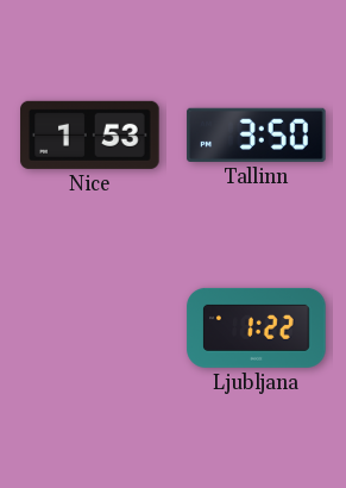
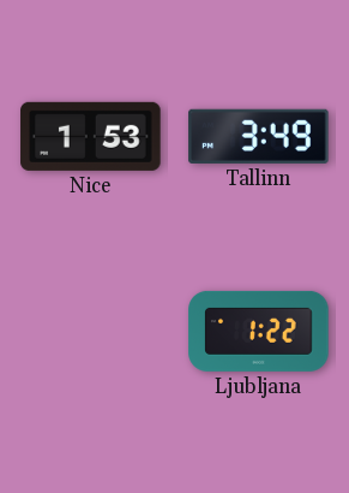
Tallinn: 3:50 -> 3:49
